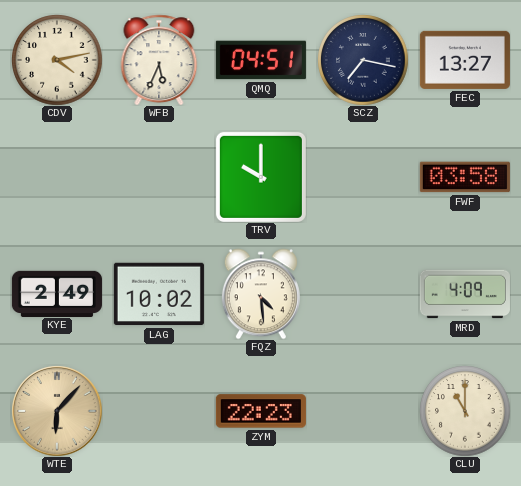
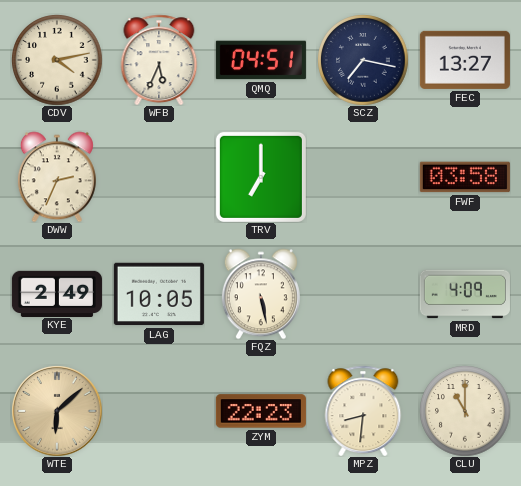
DWW: none -> 2:34
TRV: 10:00 -> 7:00
LAG: 10:02 -> 10:05
FQZ: 4:29 -> 5:28
WTE: 6:07 -> 6:08
MPZ: none -> 8:31
